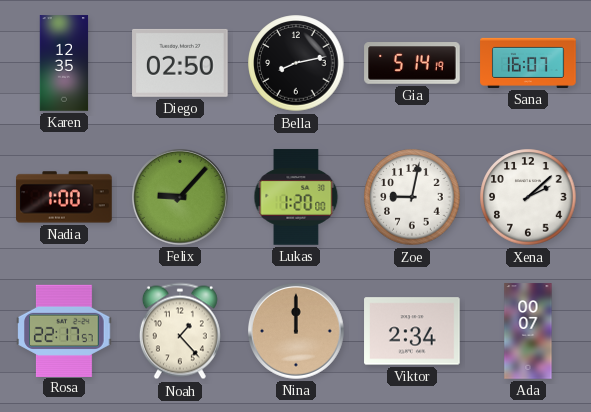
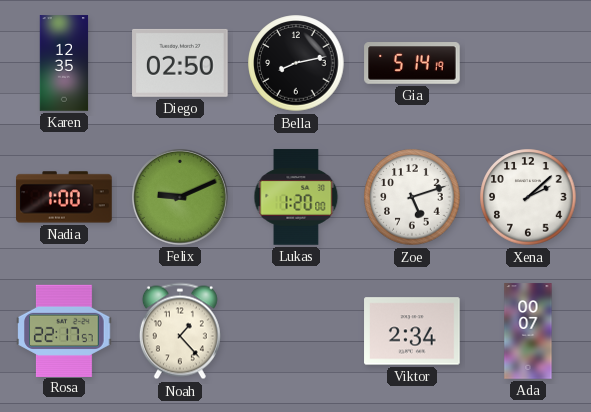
Sana: 16:07 -> none
Felix: 9:07 -> 9:11
Zoe: 9:02 -> 5:12
Nina: 12:00 -> none
